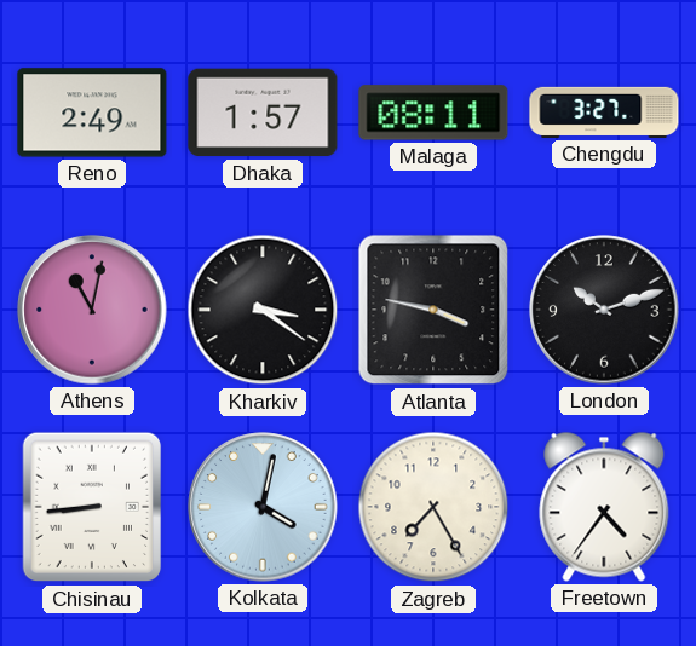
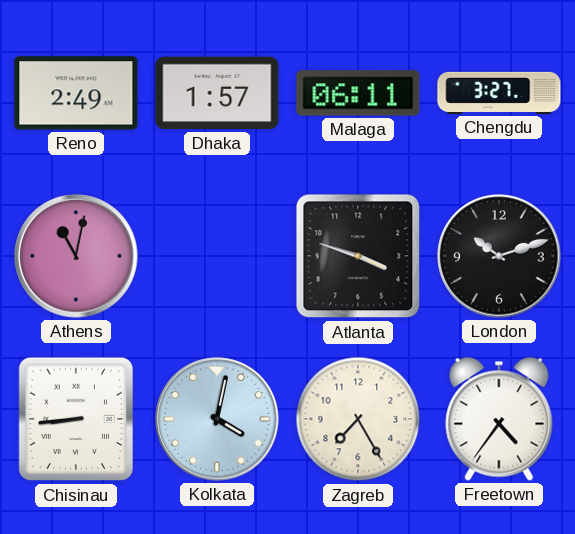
Malaga: 08:11 -> 06:11
Kharkiv: 3:21 -> none
Atlanta: 3:47 -> 3:48
